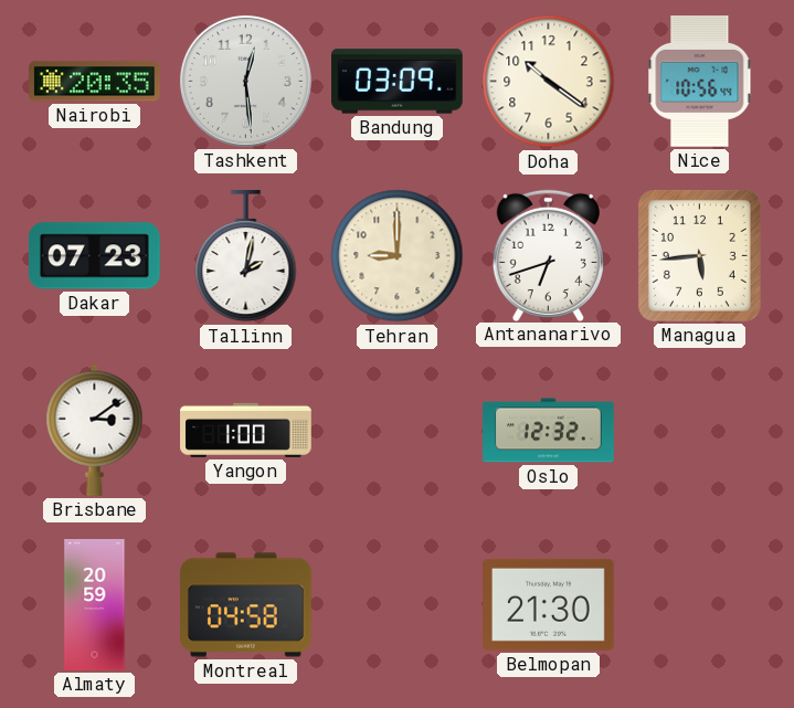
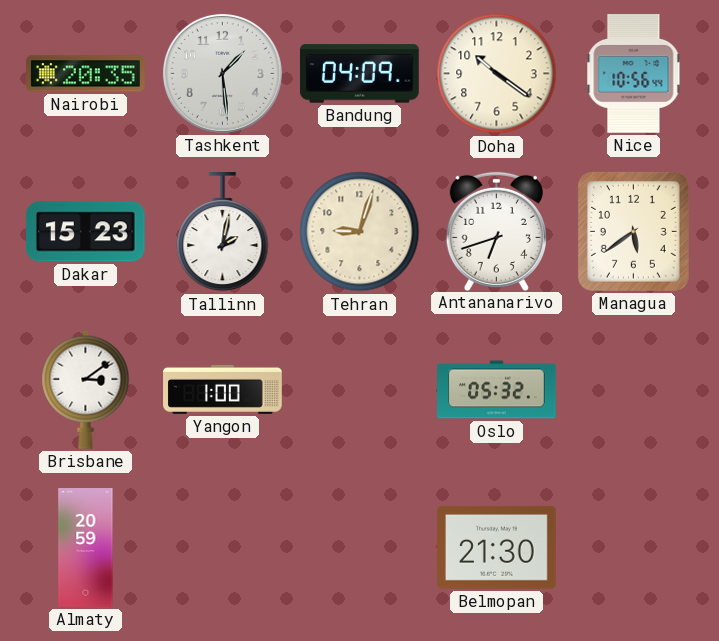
Tashkent: 12:29 -> 1:29
Bandung: 03:09 -> 04:09
Dakar: 07:23 -> 15:23
Tehran: 9:00 -> 9:03
Managua: 5:44 -> 5:39
Oslo: 12:32 -> 05:32
Montreal: 04:58 -> none
